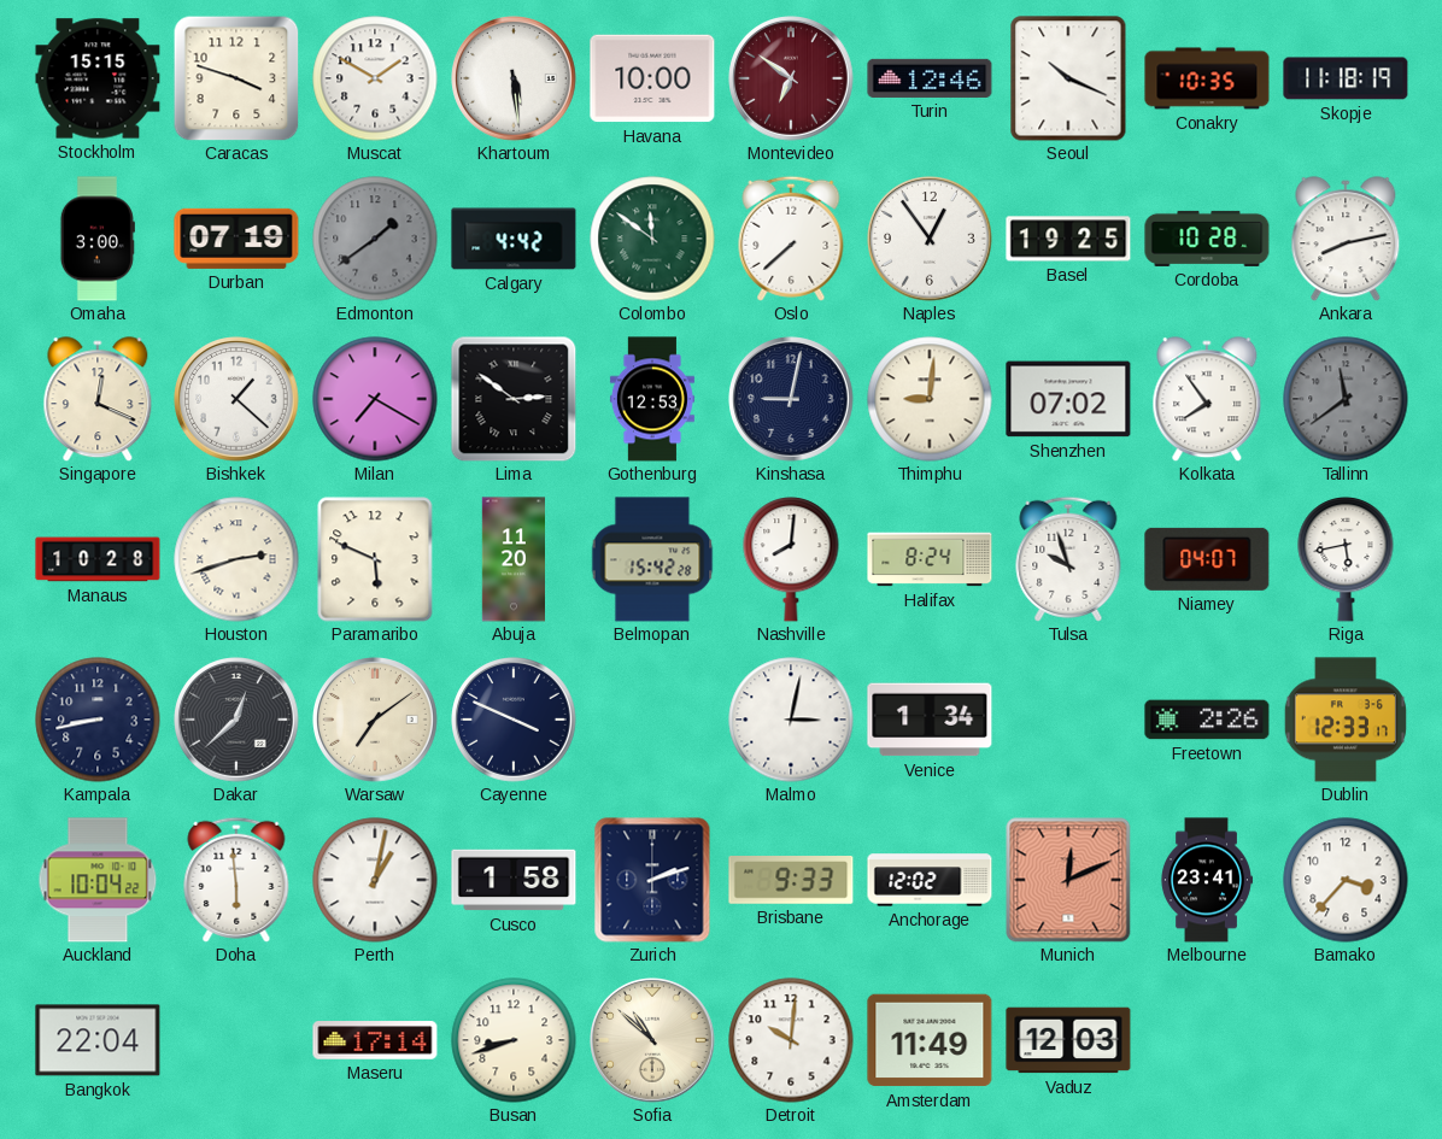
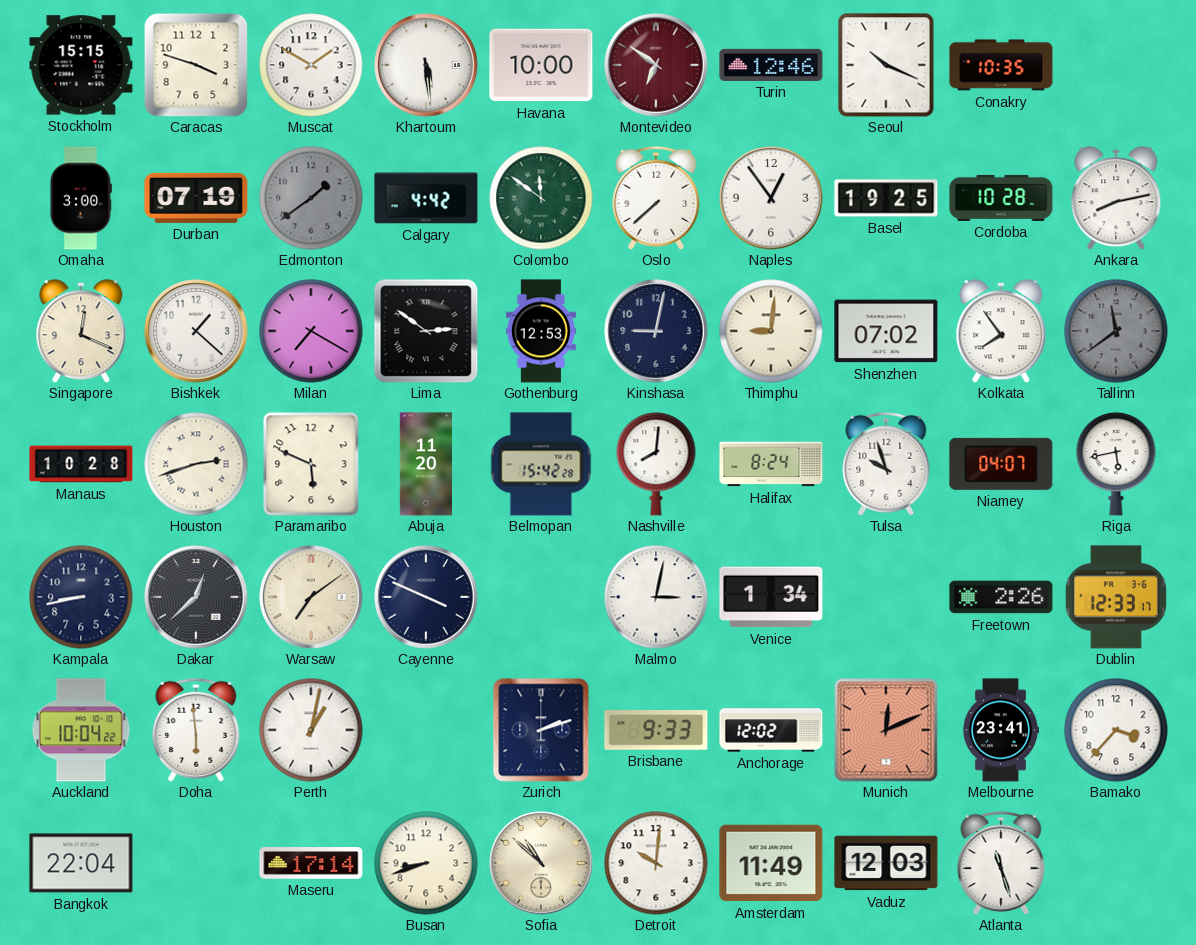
Skopje: 11:18 -> none
Cusco: 1:58 -> none
Atlanta: none -> 11:27
